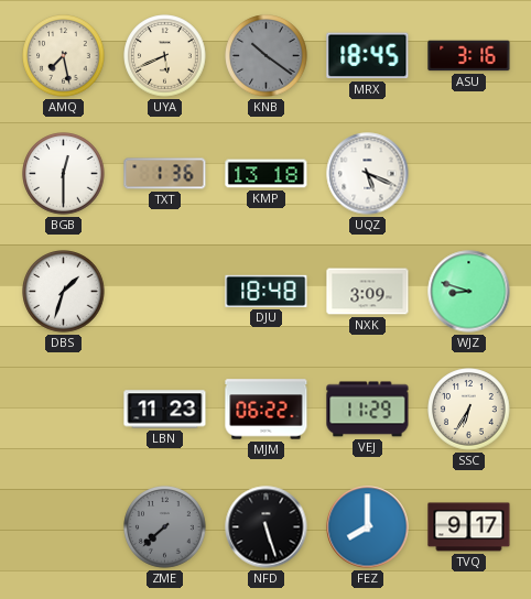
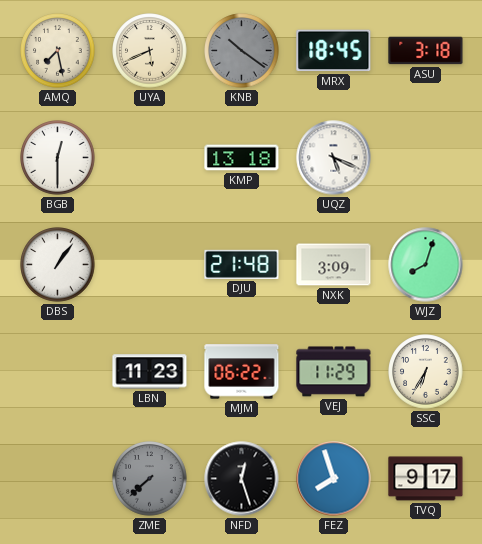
ASU: 3:16 -> 3:18
TXT: 1:36 -> none
DBS: 1:33 -> 1:06
DJU: 18:48 -> 21:48
WJZ: 8:48 -> 8:03
NFD: 5:27 -> 12:27
FEZ: 8:00 -> 7:57
